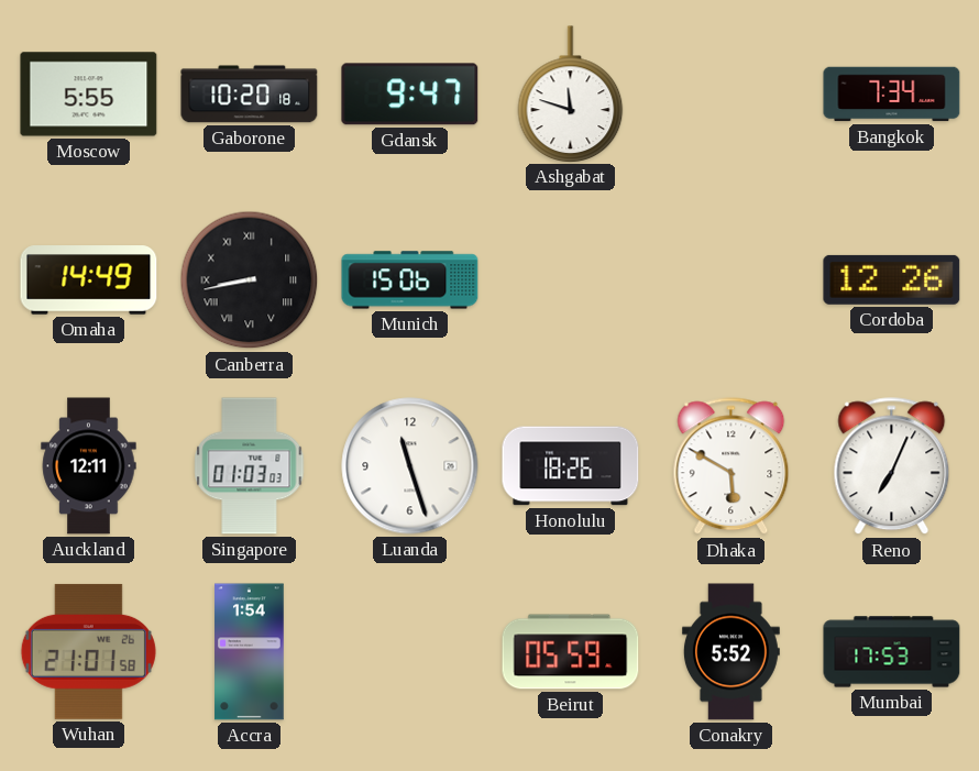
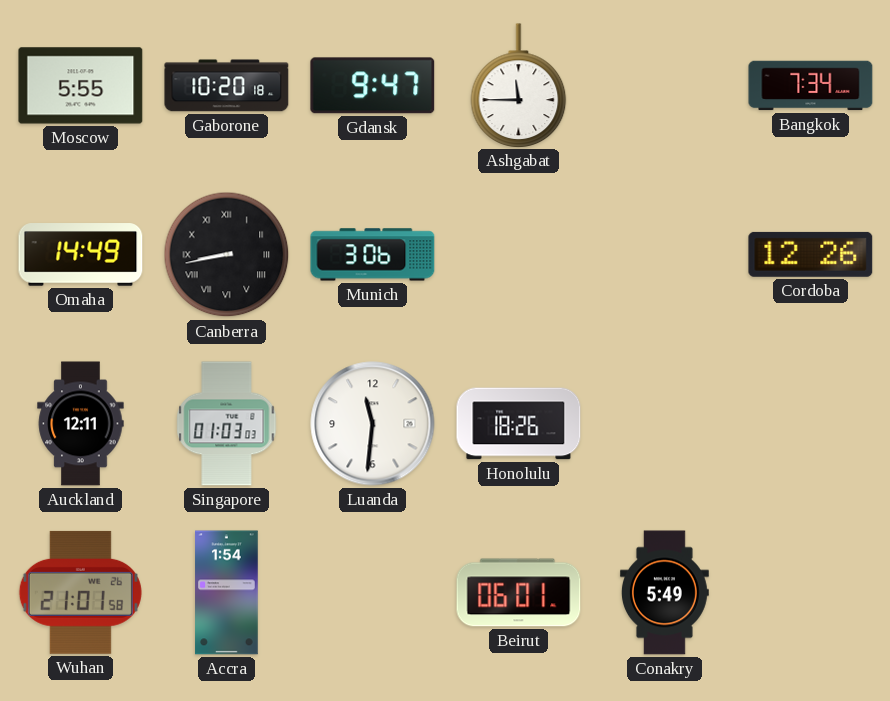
Ashgabat: 11:48 -> 11:45
Munich: 15:06 -> 3:06
Luanda: 11:27 -> 11:31
Dhaka: 5:50 -> none
Reno: 7:04 -> none
Beirut: 05:59 -> 06:01
Conakry: 5:52 -> 5:49
Mumbai: 17:53 -> none
